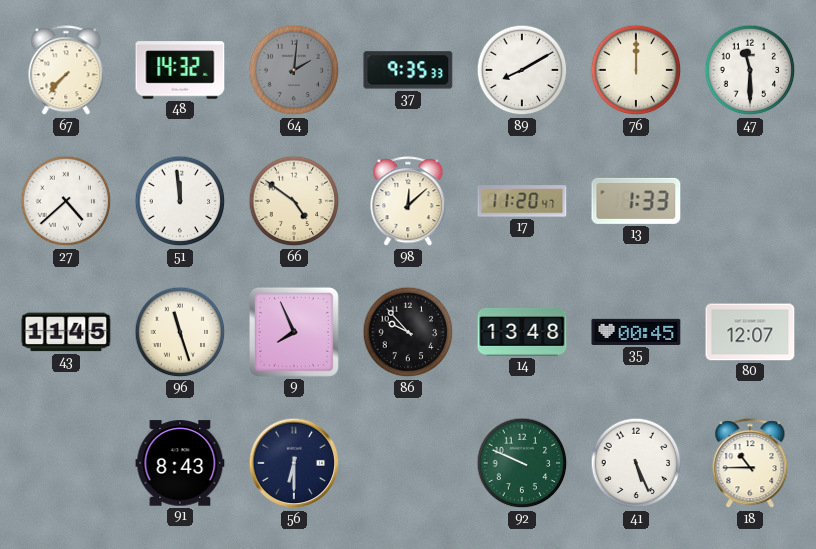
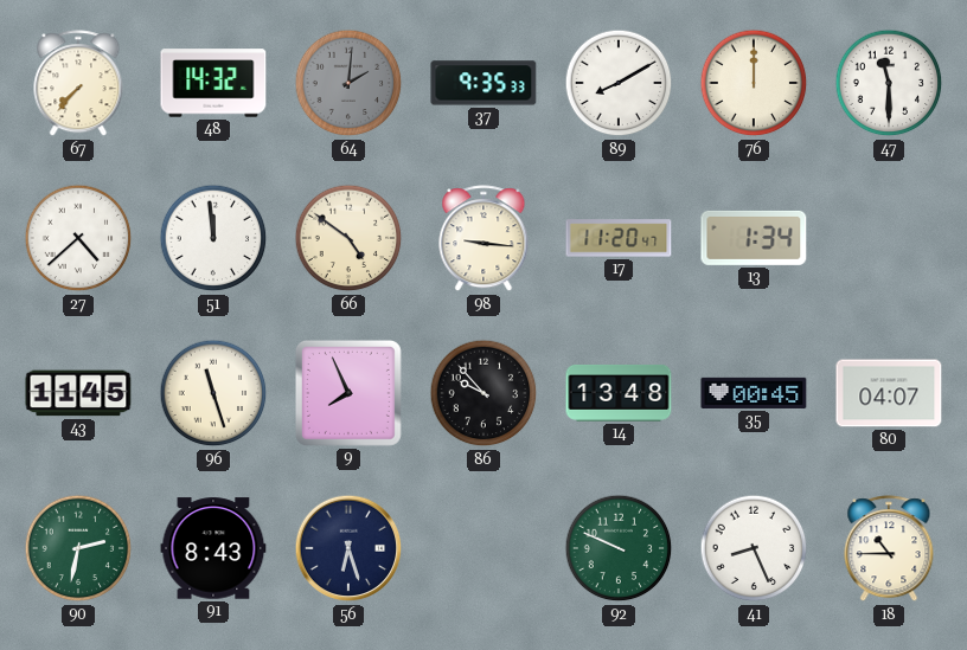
98: 12:08 -> 9:16
13: 1:33 -> 1:34
80: 12:07 -> 04:07
90: none -> 2:32
56: 6:30 -> 6:27
41: 5:26 -> 8:26
